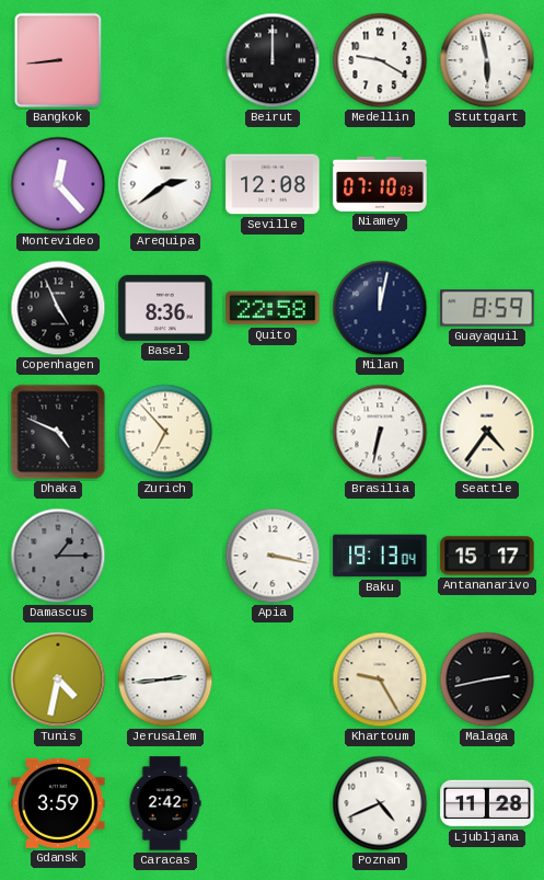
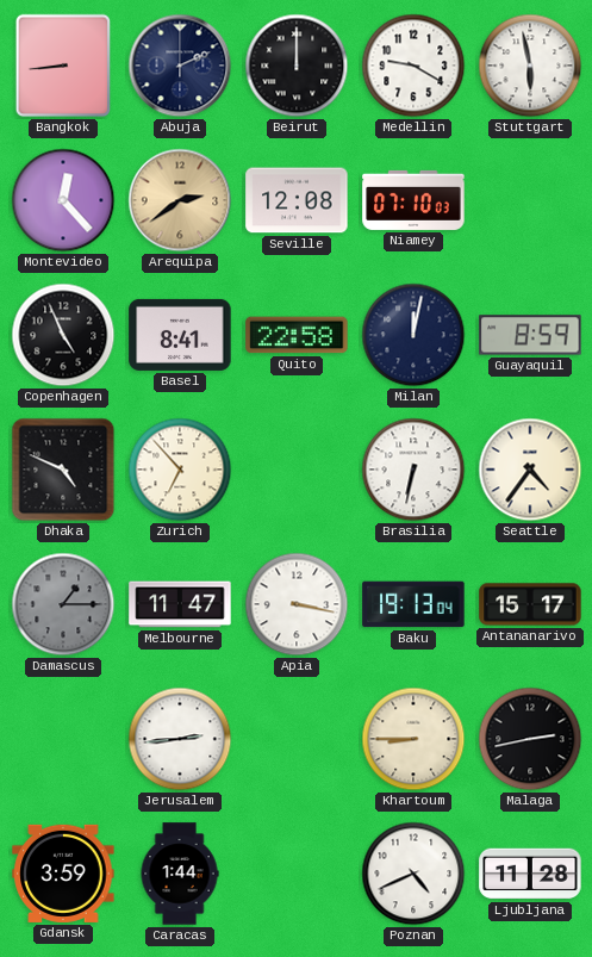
Abuja: none -> 2:11
Arequipa dial: white -> champagne
Basel: 8:36 -> 8:41
Melbourne: none -> 11:47
Tunis: 4:32 -> none
Khartoum: 9:25 -> 8:45
Caracas: 2:42 -> 1:44
